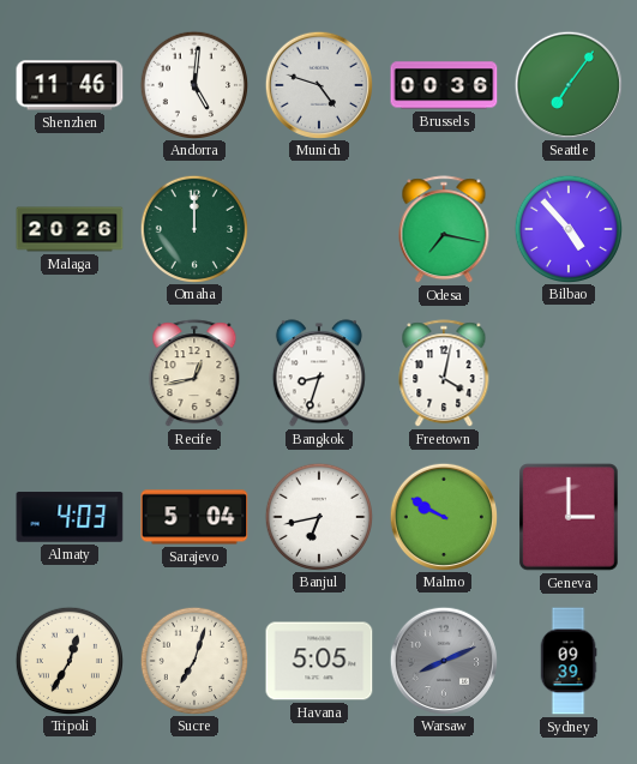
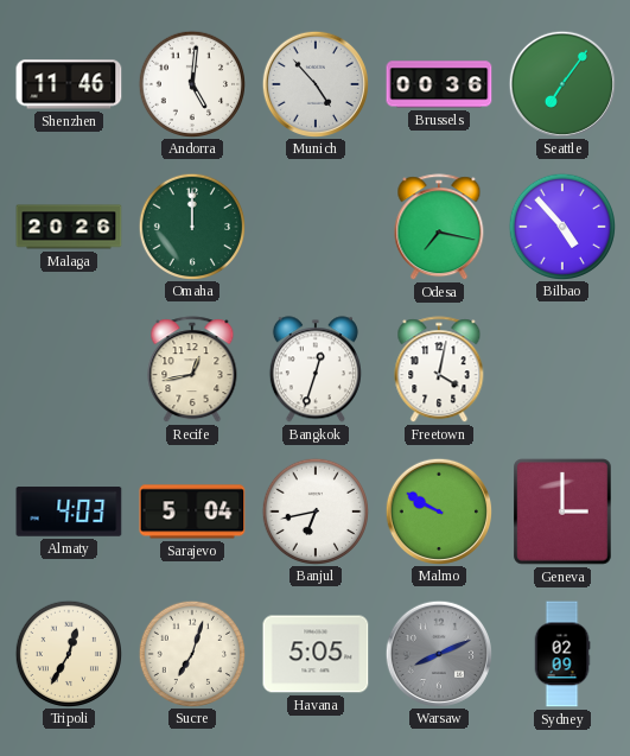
Munich: 4:48 -> 4:53
Bangkok: 8:33 -> 12:33
Sydney: 09:39 -> 02:09
